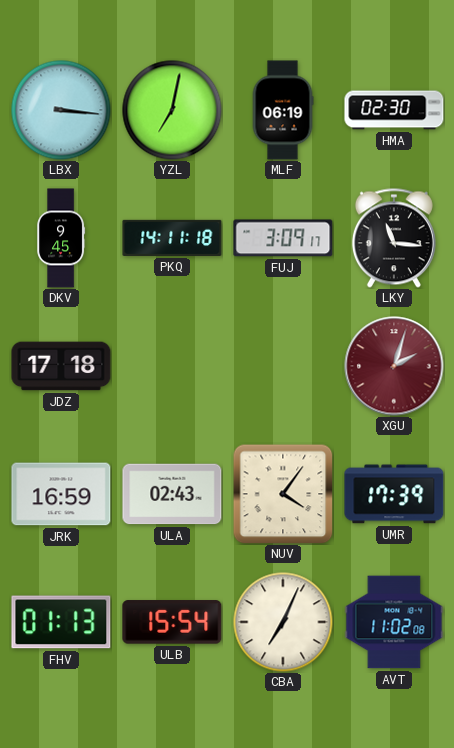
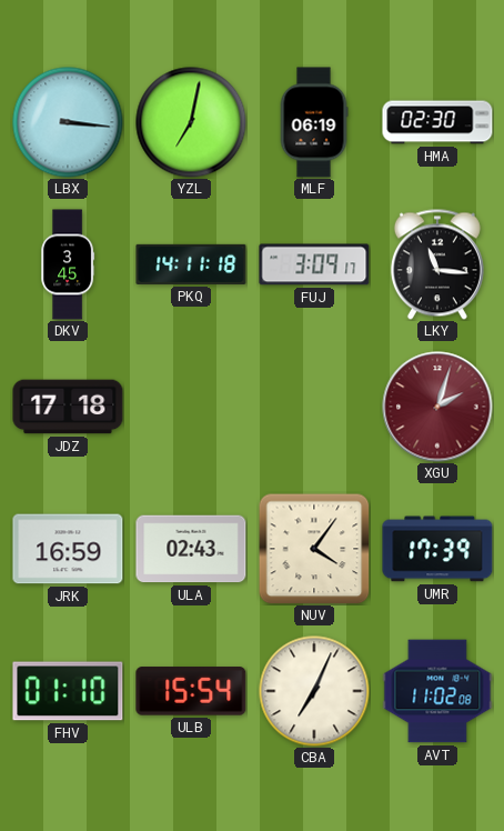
DKV: 9:45 -> 3:45
FHV: 01:13 -> 01:10
